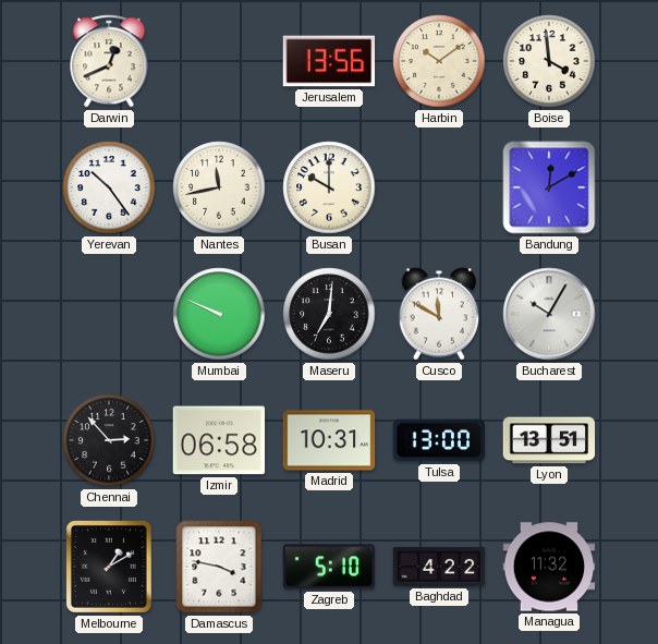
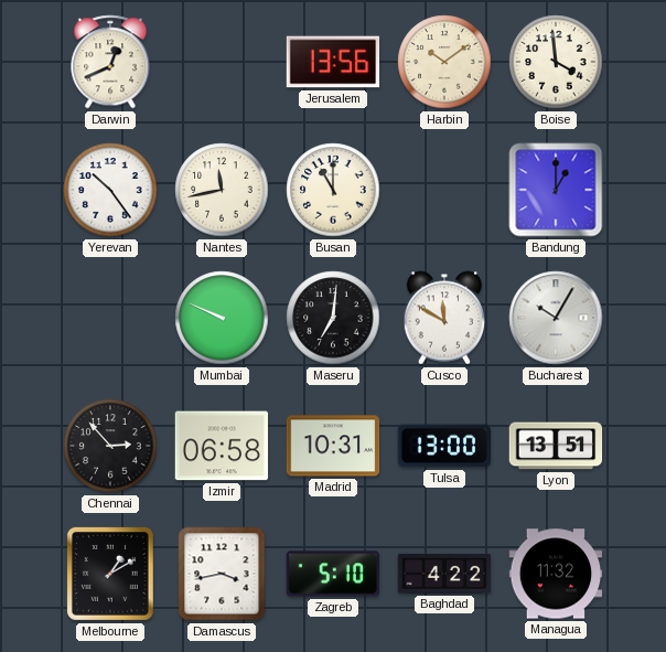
Busan: 10:00 -> 11:00
Bandung: 12:10 -> 1:00
Damascus: 3:47 -> 3:43
